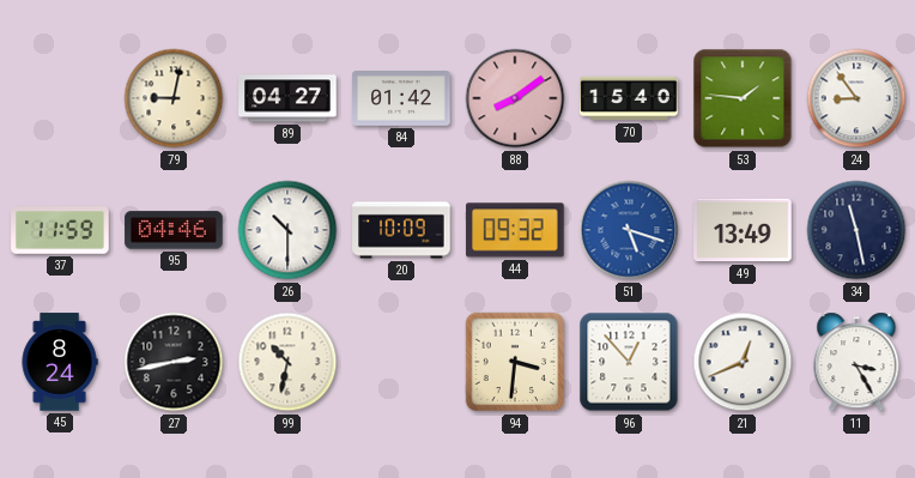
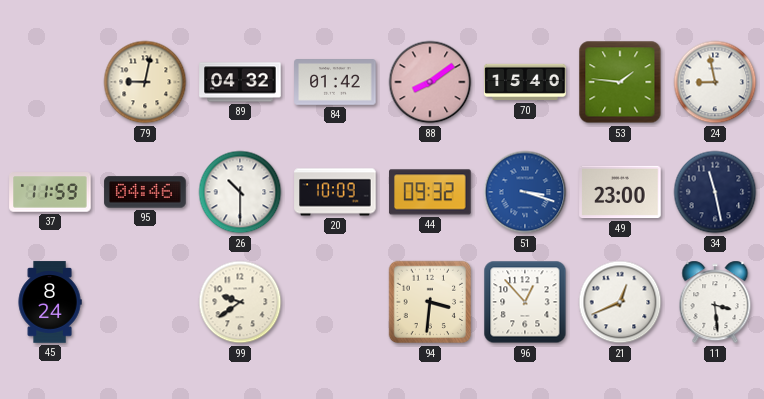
89: 04:27 -> 04:32
24: 8:54 -> 8:58
51: 5:18 -> 3:18
49: 13:49 -> 23:00
27: 2:43 -> none
99: 10:32 -> 9:39
11: 3:25 -> 3:29
